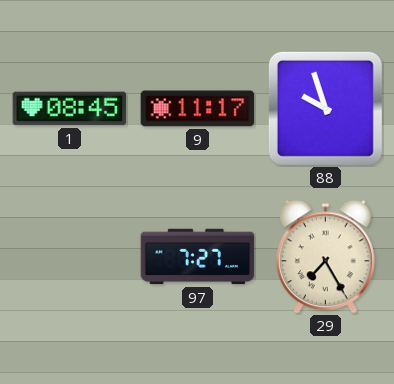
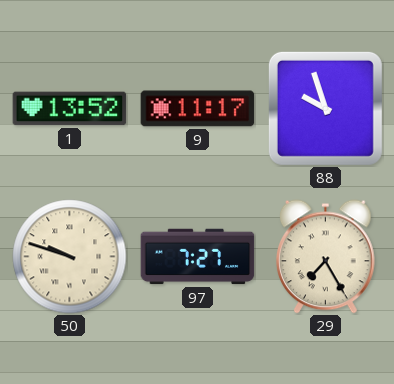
1: 08:45 -> 13:52
50: none -> 9:48
